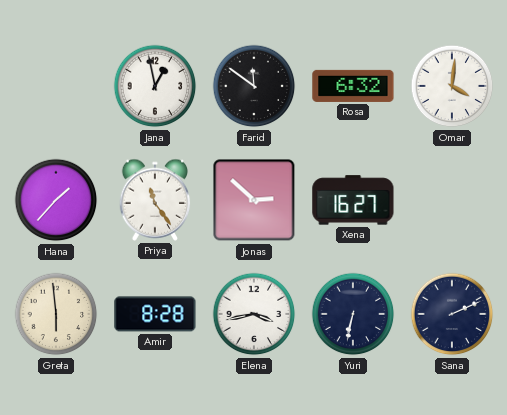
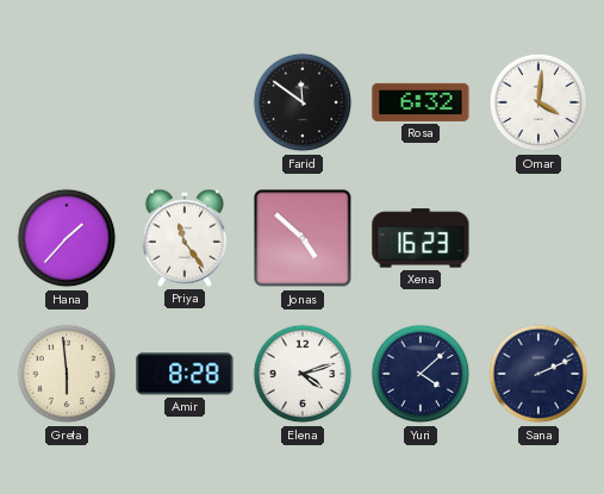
Jana: 12:58 -> none
Jonas: 2:52 -> 4:52
Xena: 16:27 -> 16:23
Elena: 3:43 -> 4:12
Yuri: 6:32 -> 4:08
